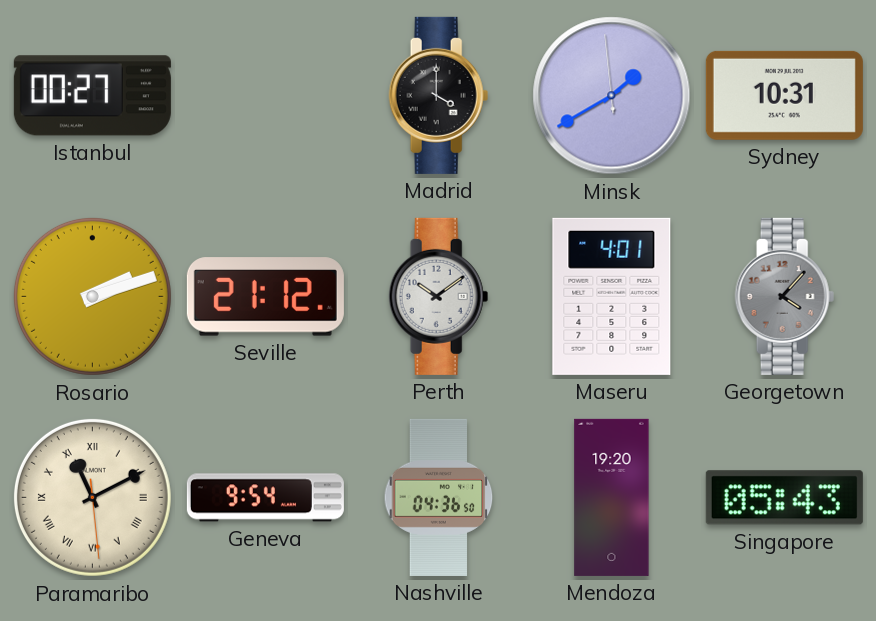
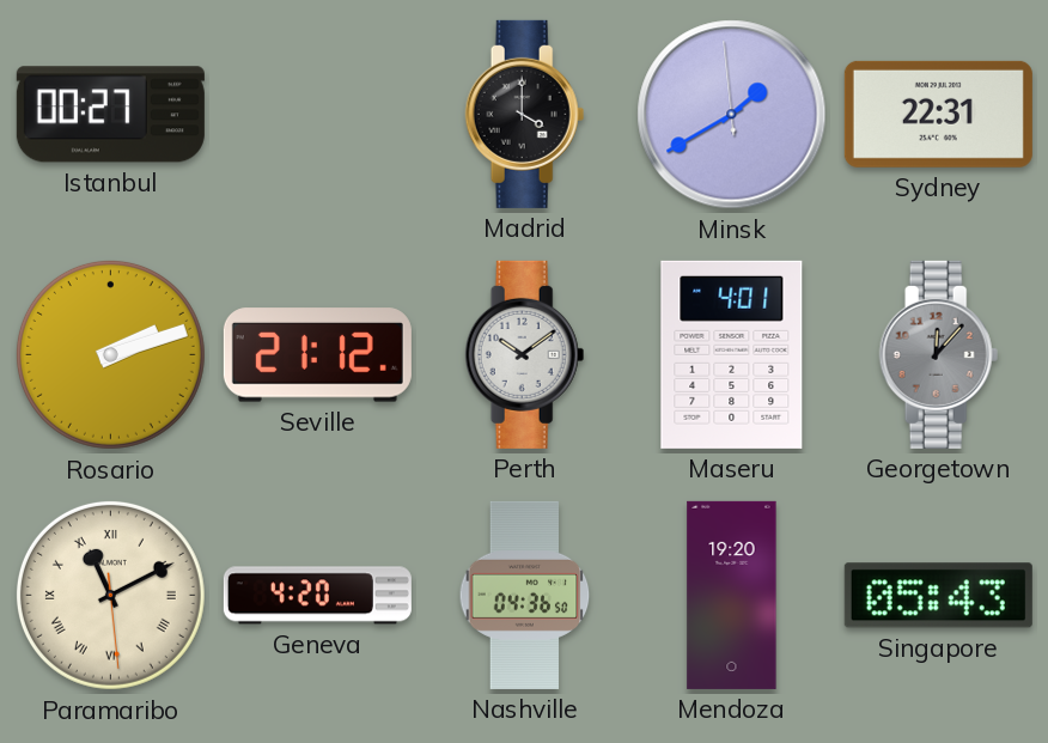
Sydney: 10:31 -> 22:31
Georgetown: 4:07 -> 12:07
Geneva: 9:54 -> 4:20
